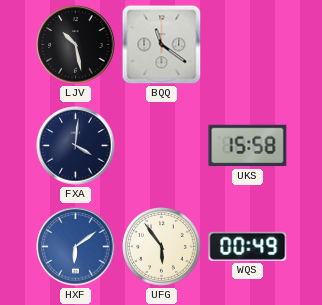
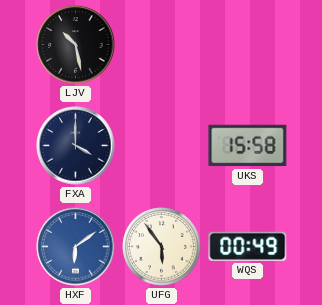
BQQ: 11:21 -> none
FXA: 4:01 -> 4:00
